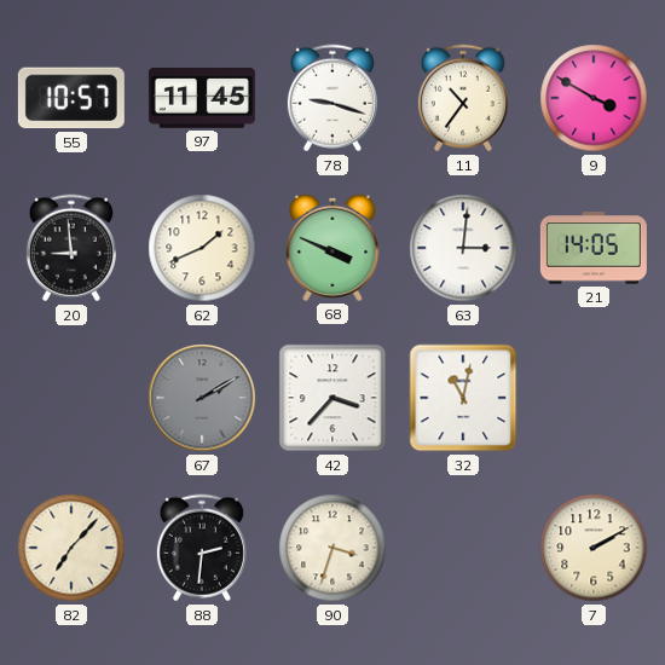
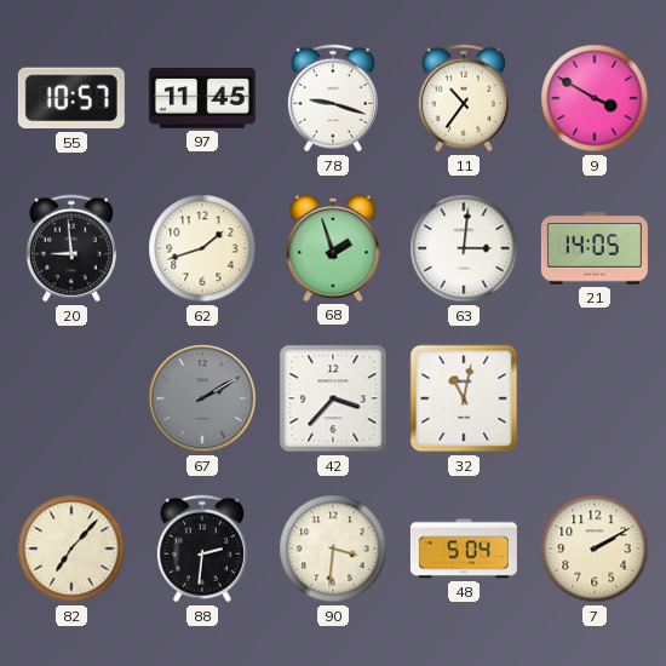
62: 1:41 -> 1:42
68: 3:49 -> 1:57
90: 3:33 -> 3:31
48: none -> 5:04
